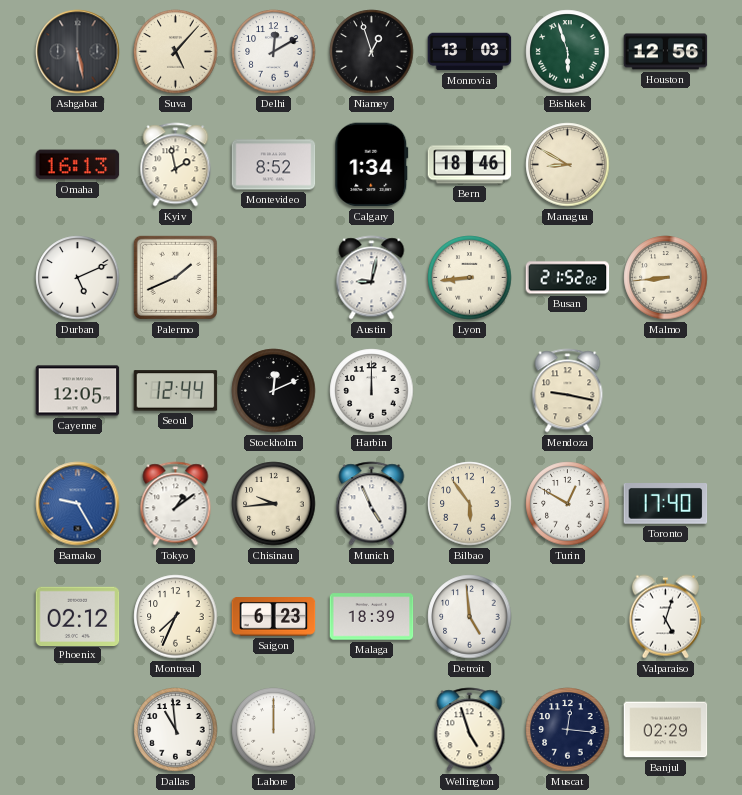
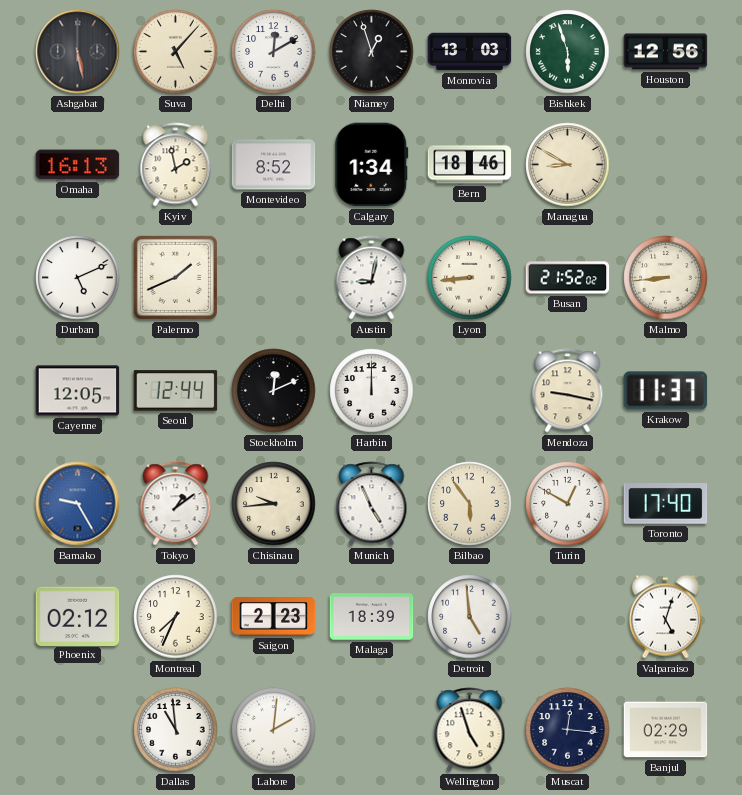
Krakow: none -> 11:37
Saigon: 6:23 -> 2:23
Lahore: 12:00 -> 2:01
